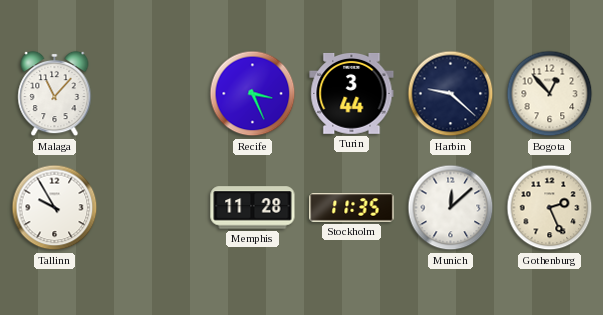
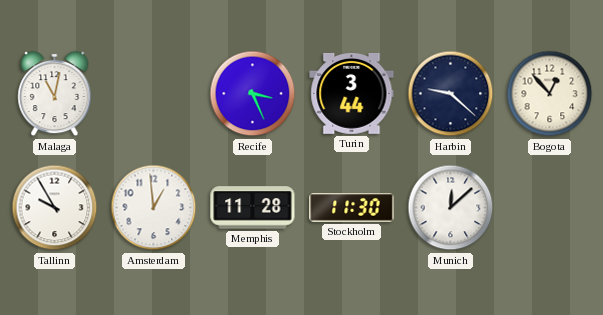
Malaga: 11:07 -> 11:02
Amsterdam: none -> 12:59
Stockholm: 11:35 -> 11:30
Gothenburg: 2:26 -> none
